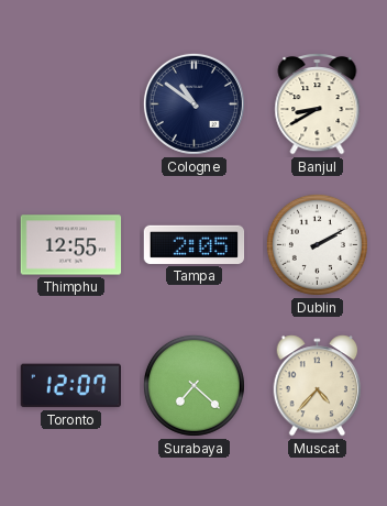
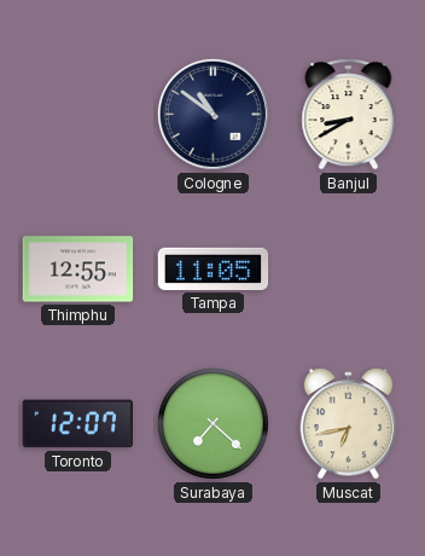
Tampa: 2:05 -> 11:05
Dublin: 2:10 -> none
Muscat: 4:37 -> 6:43
